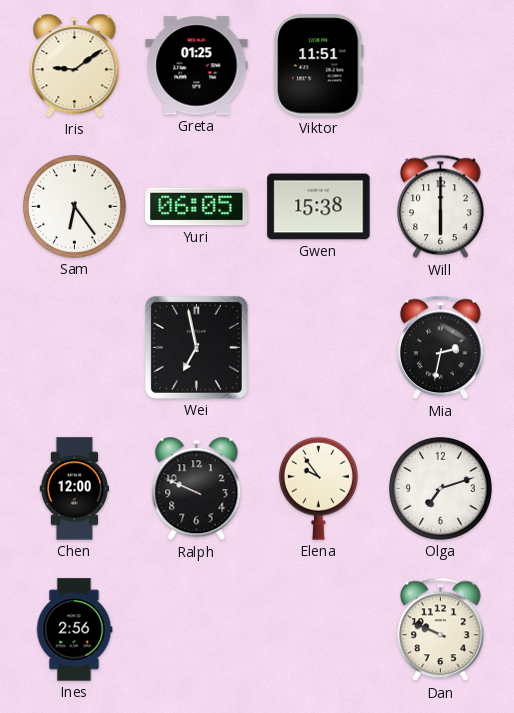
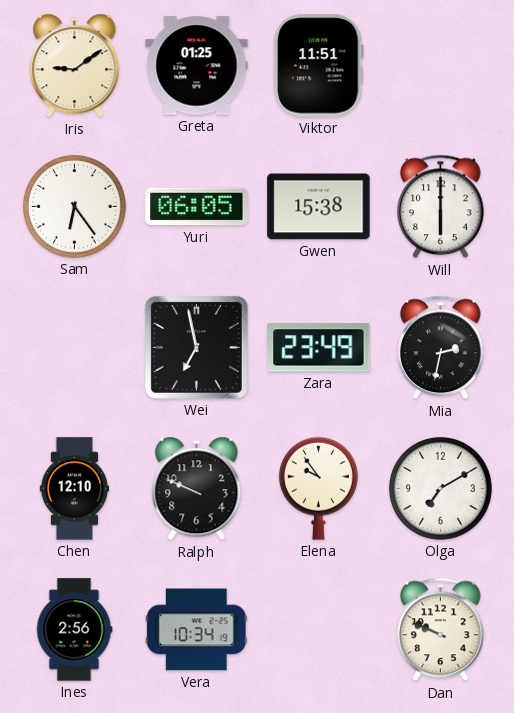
Zara: none -> 23:49
Chen: 12:00 -> 12:10
Olga: 7:12 -> 7:10
Vera: none -> 10:34
